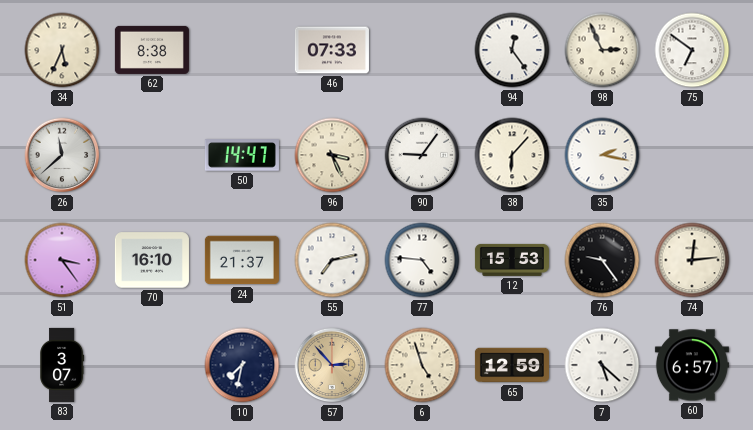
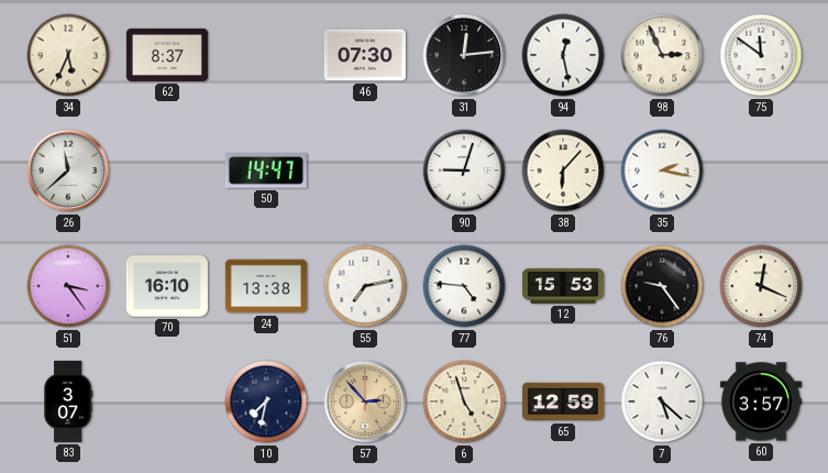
62: 8:38 -> 8:37
46: 07:33 -> 07:30
31: none -> 12:14
94: 12:24 -> 12:28
75: 6:51 -> 11:51
96: 3:26 -> none
90: 9:06 -> 9:03
24: 21:37 -> 13:38
74: 12:14 -> 12:19
60: 6:57 -> 3:57
